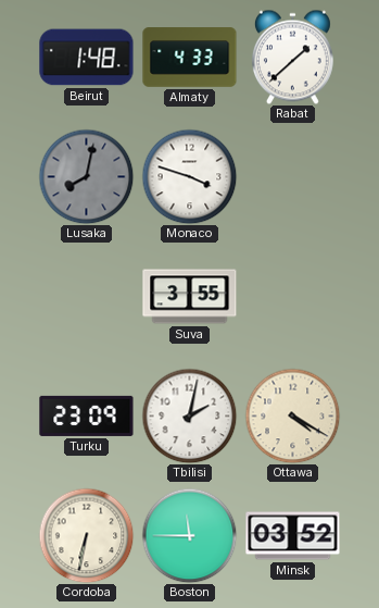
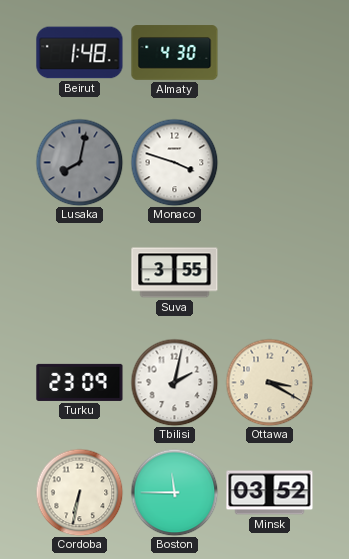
Almaty: 4:33 -> 4:30
Rabat: 1:38 -> none
Ottawa: 4:20 -> 3:20
